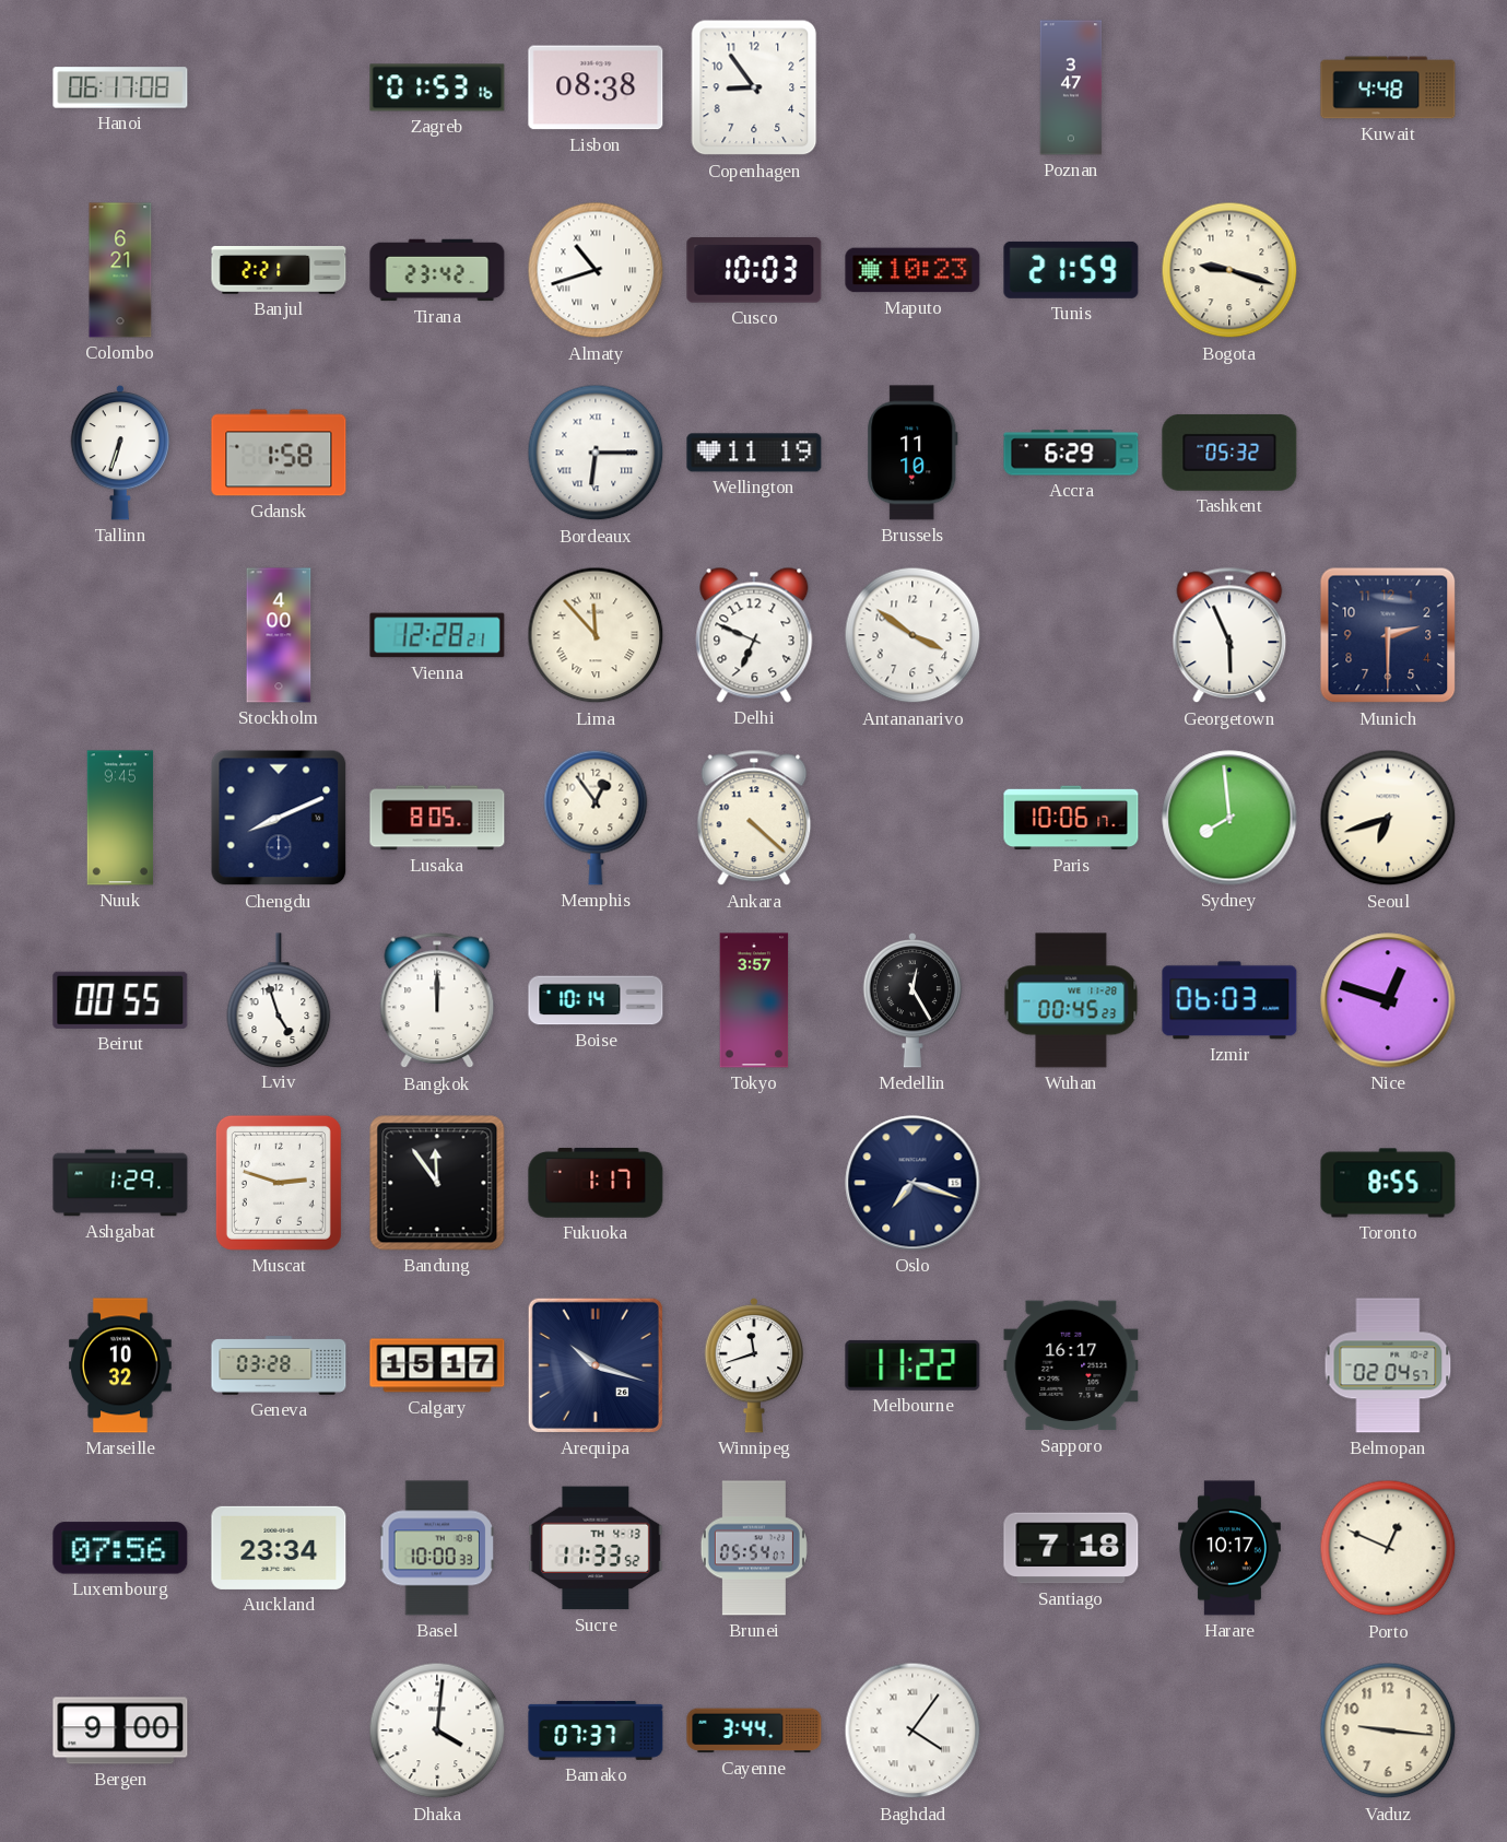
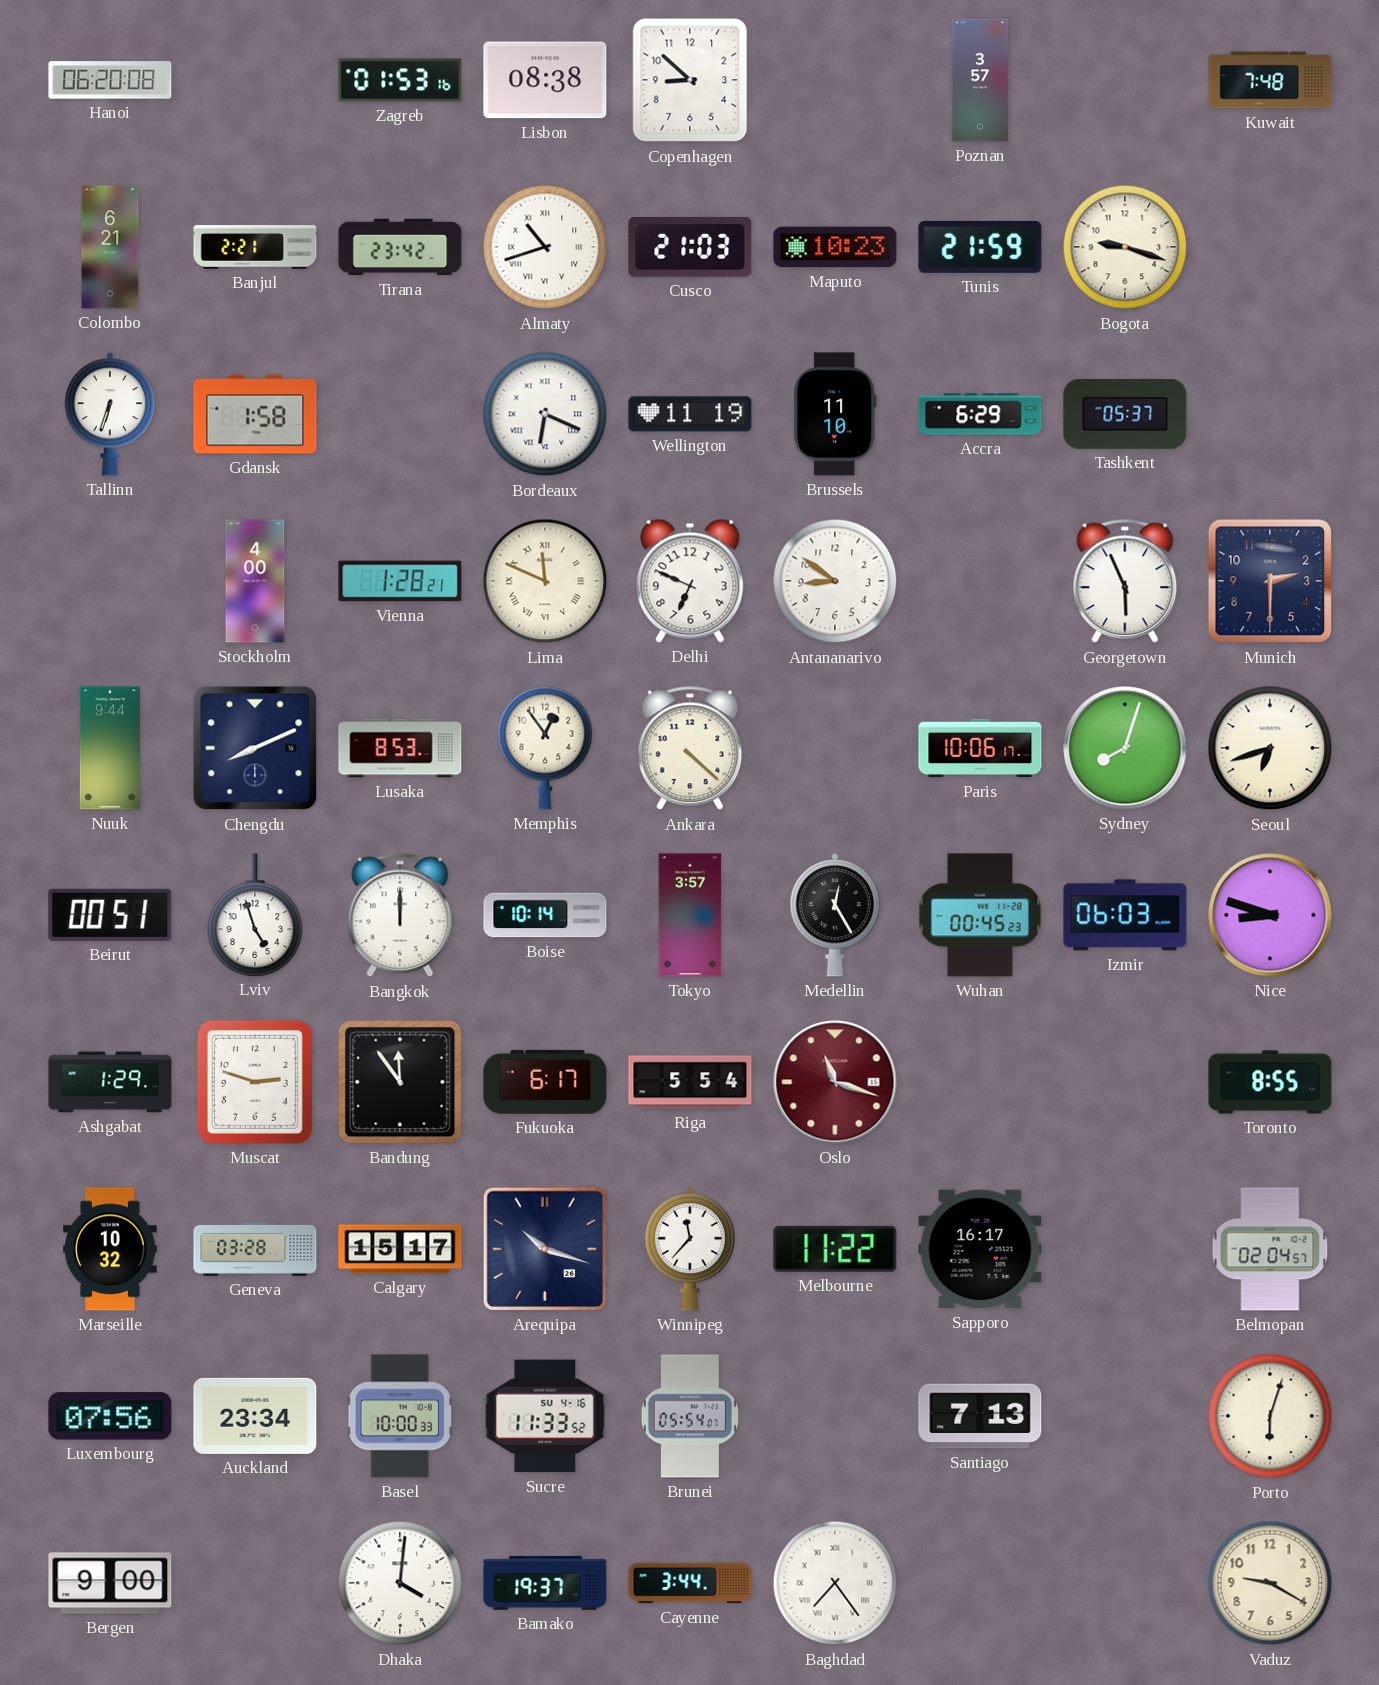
Hanoi: 06:17 -> 06:20
Copenhagen: 8:54 -> 8:52
Poznan: 3:47 -> 3:57
Kuwait: 4:48 -> 7:48
Cusco: 10:03 -> 21:03
Bordeaux: 6:15 -> 6:19
Tashkent: 05:32 -> 05:37
Vienna: 12:28 -> 1:28
Lima: 11:53 -> 11:49
Antananarivo: 3:51 -> 8:51
Nuuk: 9:45 -> 9:44
Lusaka: 8:05 -> 8:53
Sydney: 7:59 -> 8:03
Beirut: 00:55 -> 00:51
Nice: 12:48 -> 8:48
Fukuoka: 1:17 -> 6:17
Riga: none -> 5:54
Oslo: 7:18 -> 11:18
Oslo dial: navy -> burgundy
Winnipeg: 11:42 -> 11:37
Sucre date: TH 4-13 -> SU 4-16
Santiago: 7:18 -> 7:13
Harare: 10:17 -> none
Porto: 12:49 -> 6:03
Bamako: 07:37 -> 19:37
Baghdad: 4:06 -> 7:24
Vaduz: 9:16 -> 9:20
